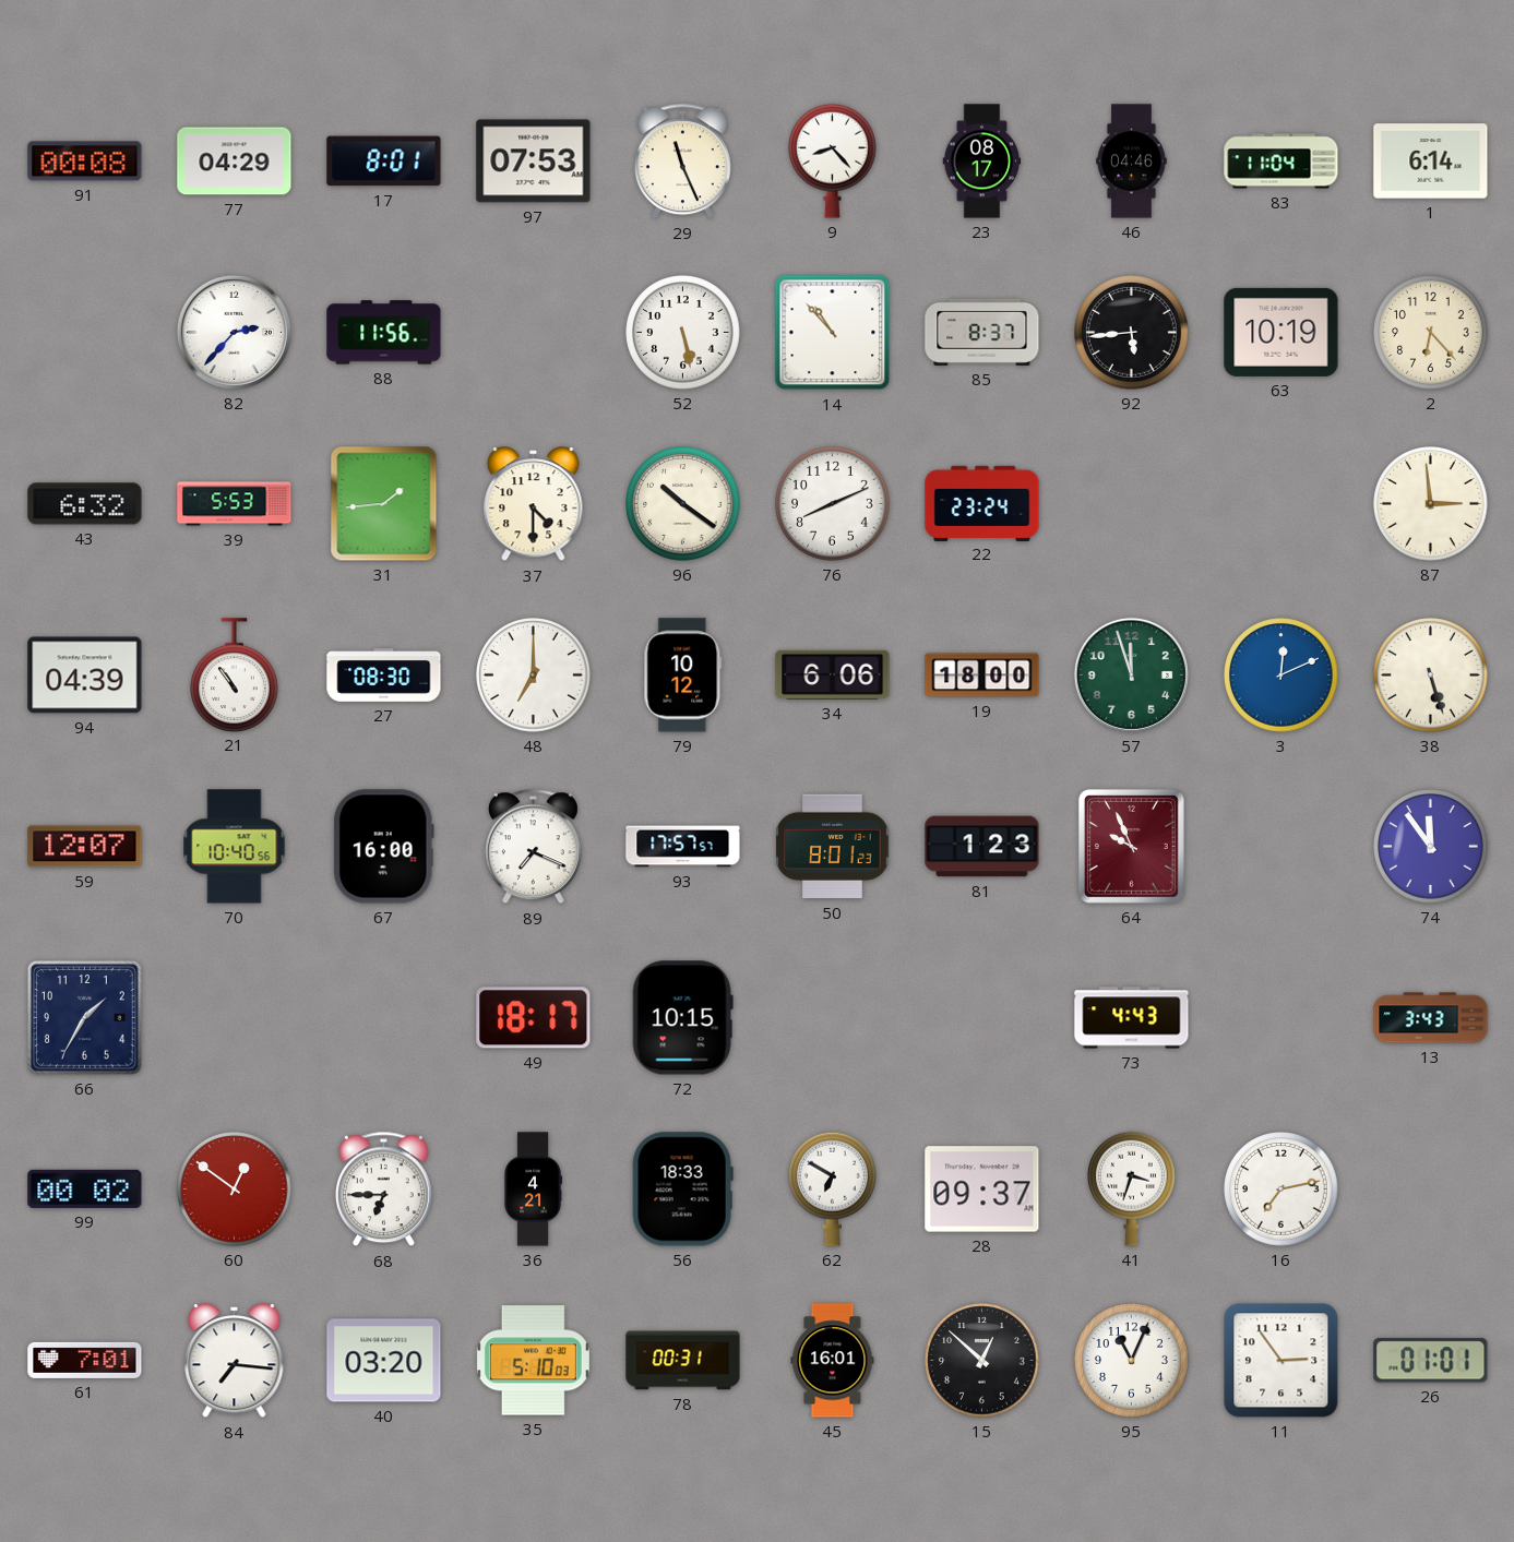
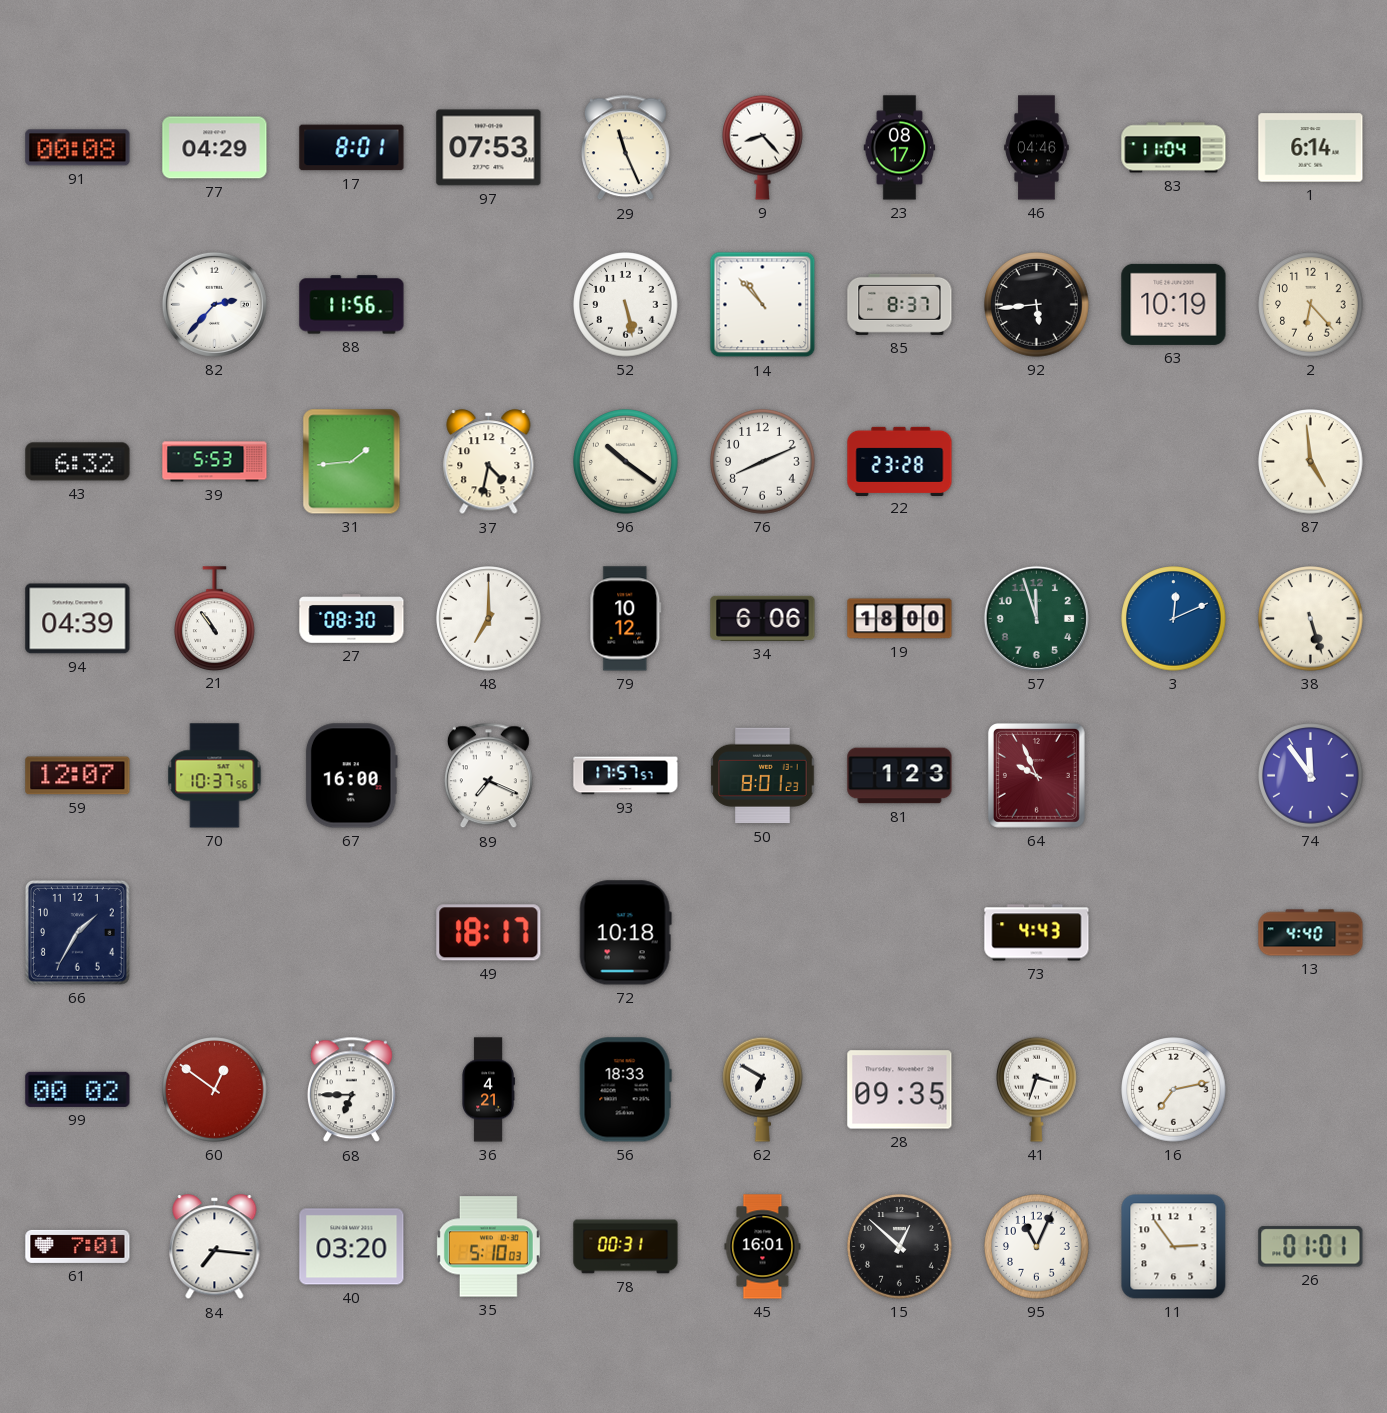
37: 4:30 -> 4:32
22: 23:24 -> 23:28
87: 2:59 -> 4:59
70: 10:40 -> 10:37
72: 10:15 -> 10:18
13: 3:43 -> 4:40
28: 09:37 -> 09:35
